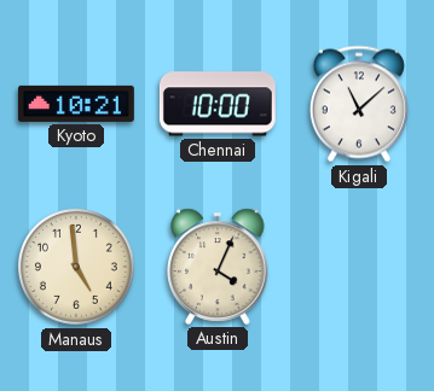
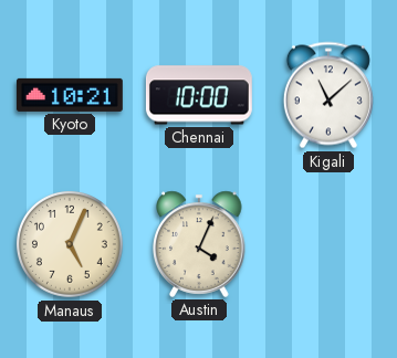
Manaus: 4:59 -> 5:04
